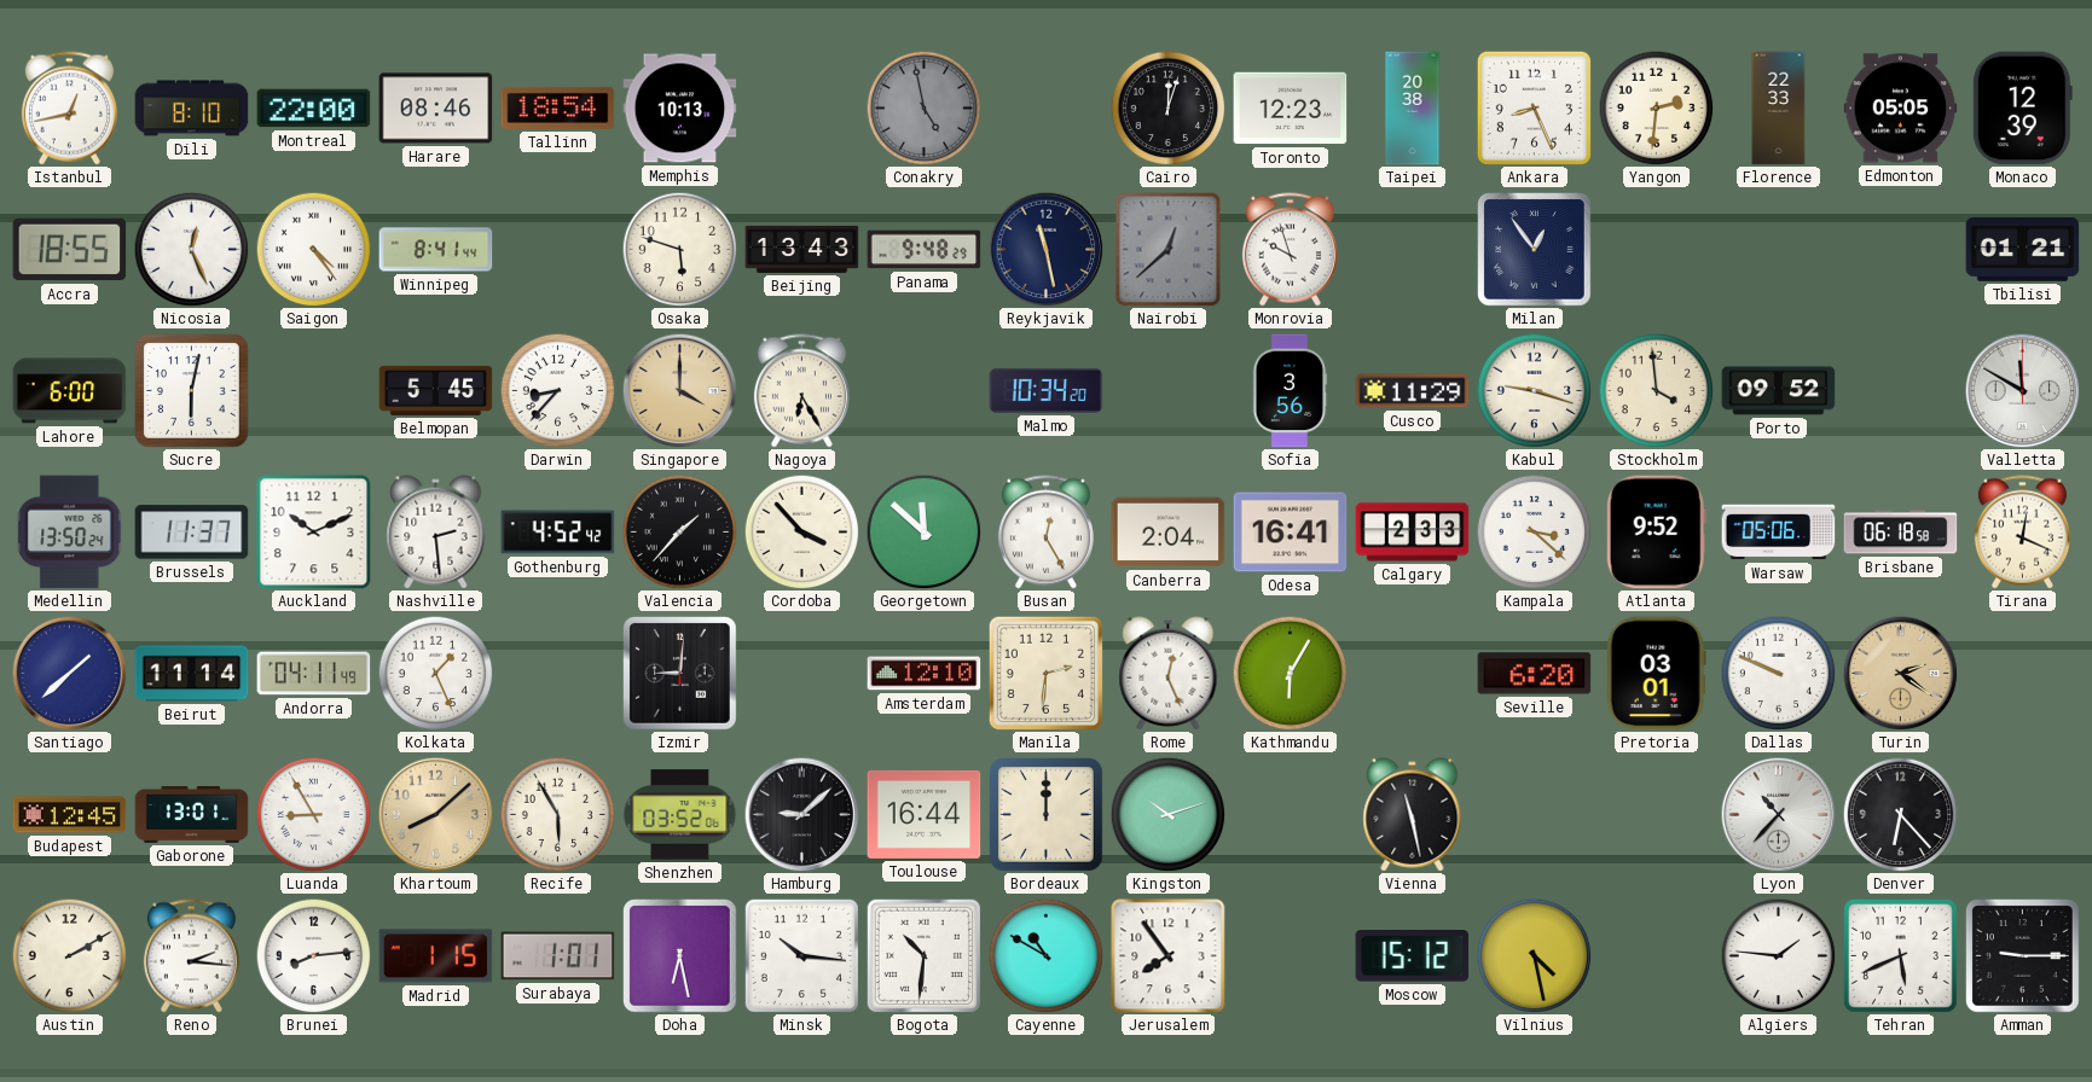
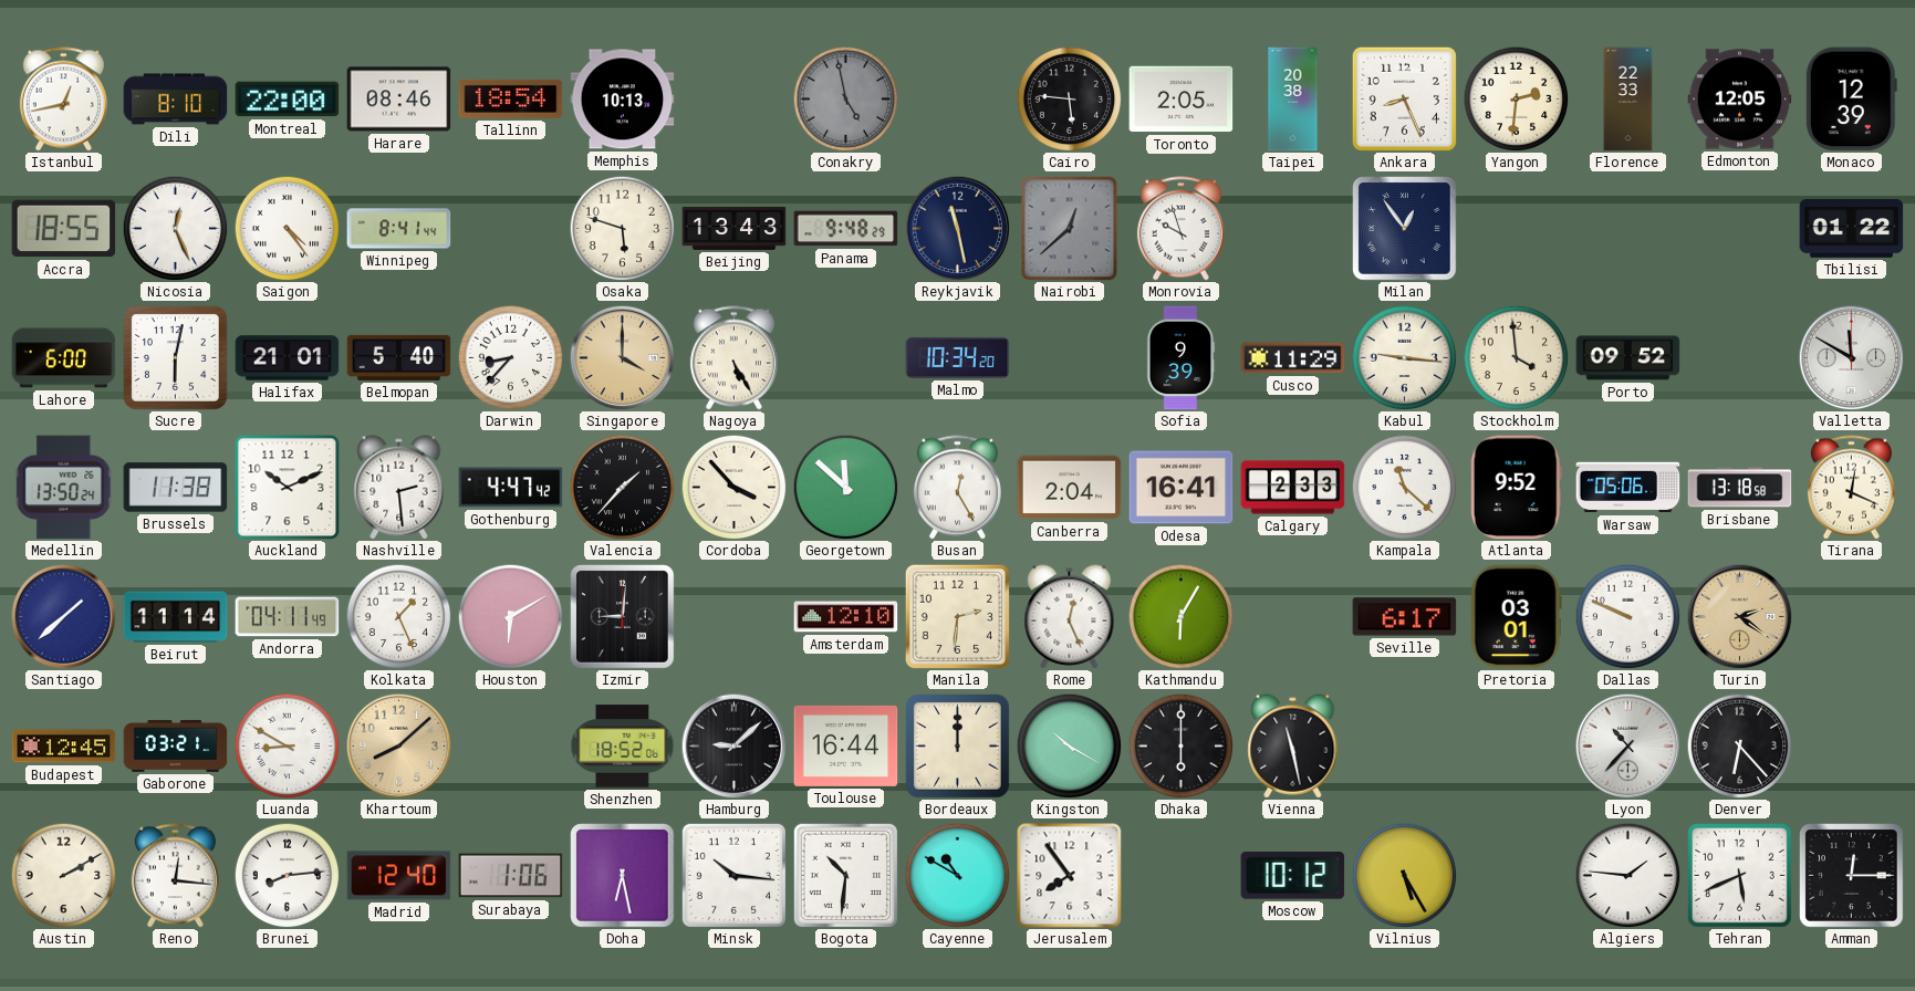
Cairo: 12:03 -> 5:46
Toronto: 12:23 -> 2:05
Edmonton: 05:05 -> 12:05
Tbilisi: 01:21 -> 01:22
Halifax: none -> 21:01
Belmopan: 5:45 -> 5:40
Nagoya: 6:25 -> 5:25
Sofia: 3:56 -> 9:39
Kabul: 9:18 -> 9:16
Brussels: 11:37 -> 11:38
Gothenburg: 4:52 -> 4:47
Kampala: 3:22 -> 11:22
Brisbane: 06:18 -> 13:18
Houston: none -> 6:10
Seville: 6:20 -> 6:17
Gaborone: 13:01 -> 03:21
Luanda: 8:55 -> 8:50
Recife: 5:55 -> none
Shenzhen: 03:52 -> 18:52
Kingston: 10:12 -> 10:20
Dhaka: none -> 6:00
Reno: 2:16 -> 12:16
Madrid: 1:15 -> 12:40
Surabaya: 1:01 -> 1:06
Moscow: 15:12 -> 10:12
Vilnius: 4:28 -> 5:25
Amman: 9:15 -> 12:15
